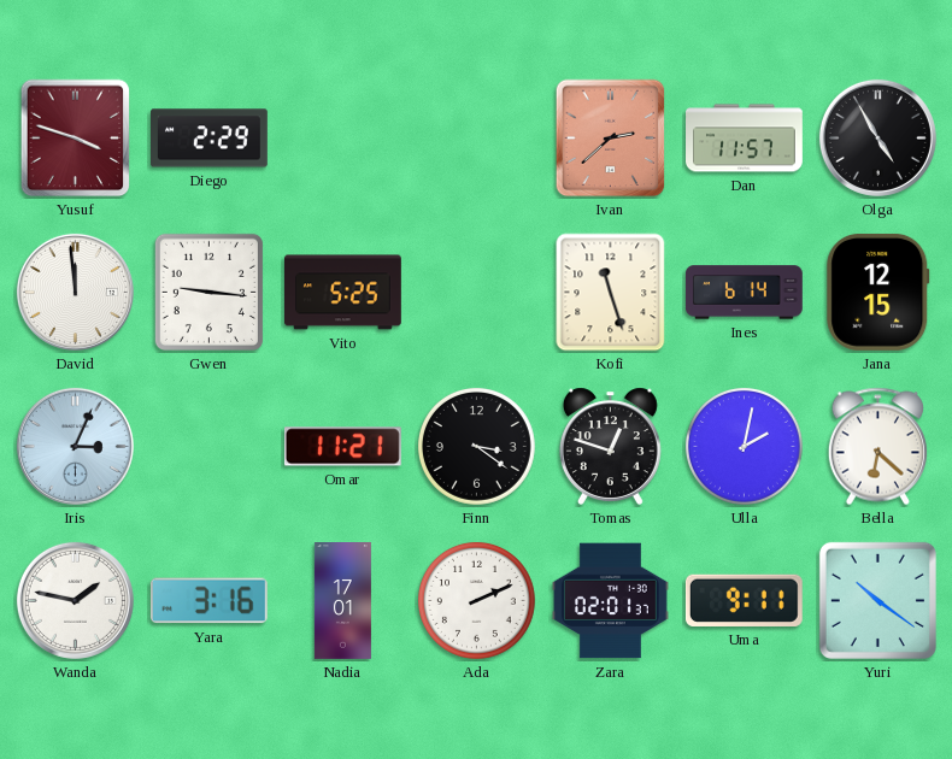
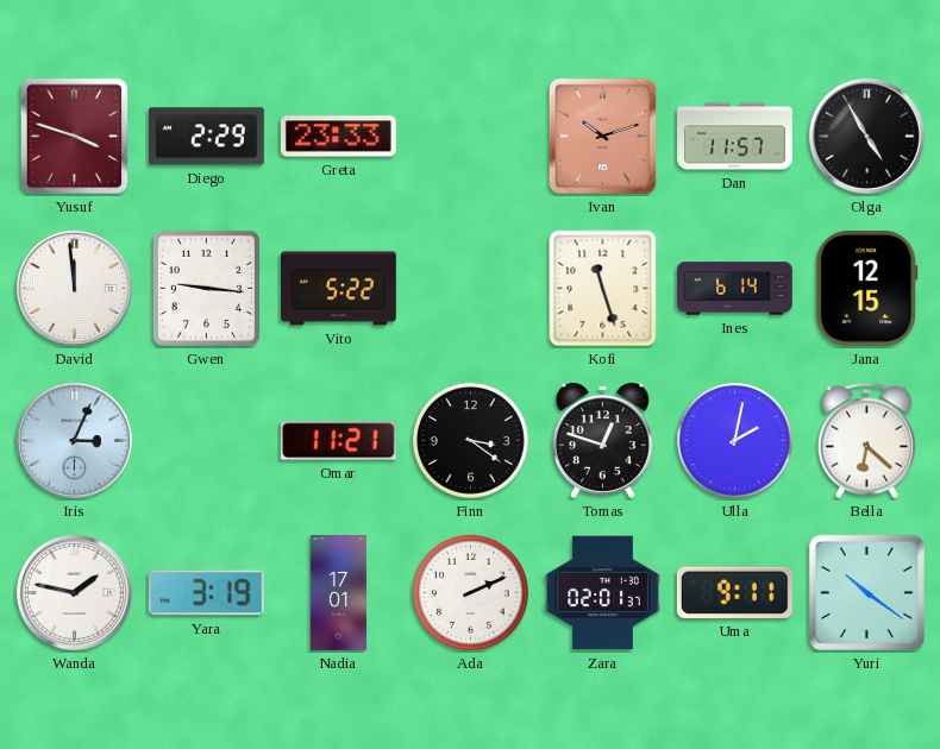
Greta: none -> 23:33
Ivan: 2:38 -> 10:12
Vito: 5:25 -> 5:22
Yara: 3:16 -> 3:19
